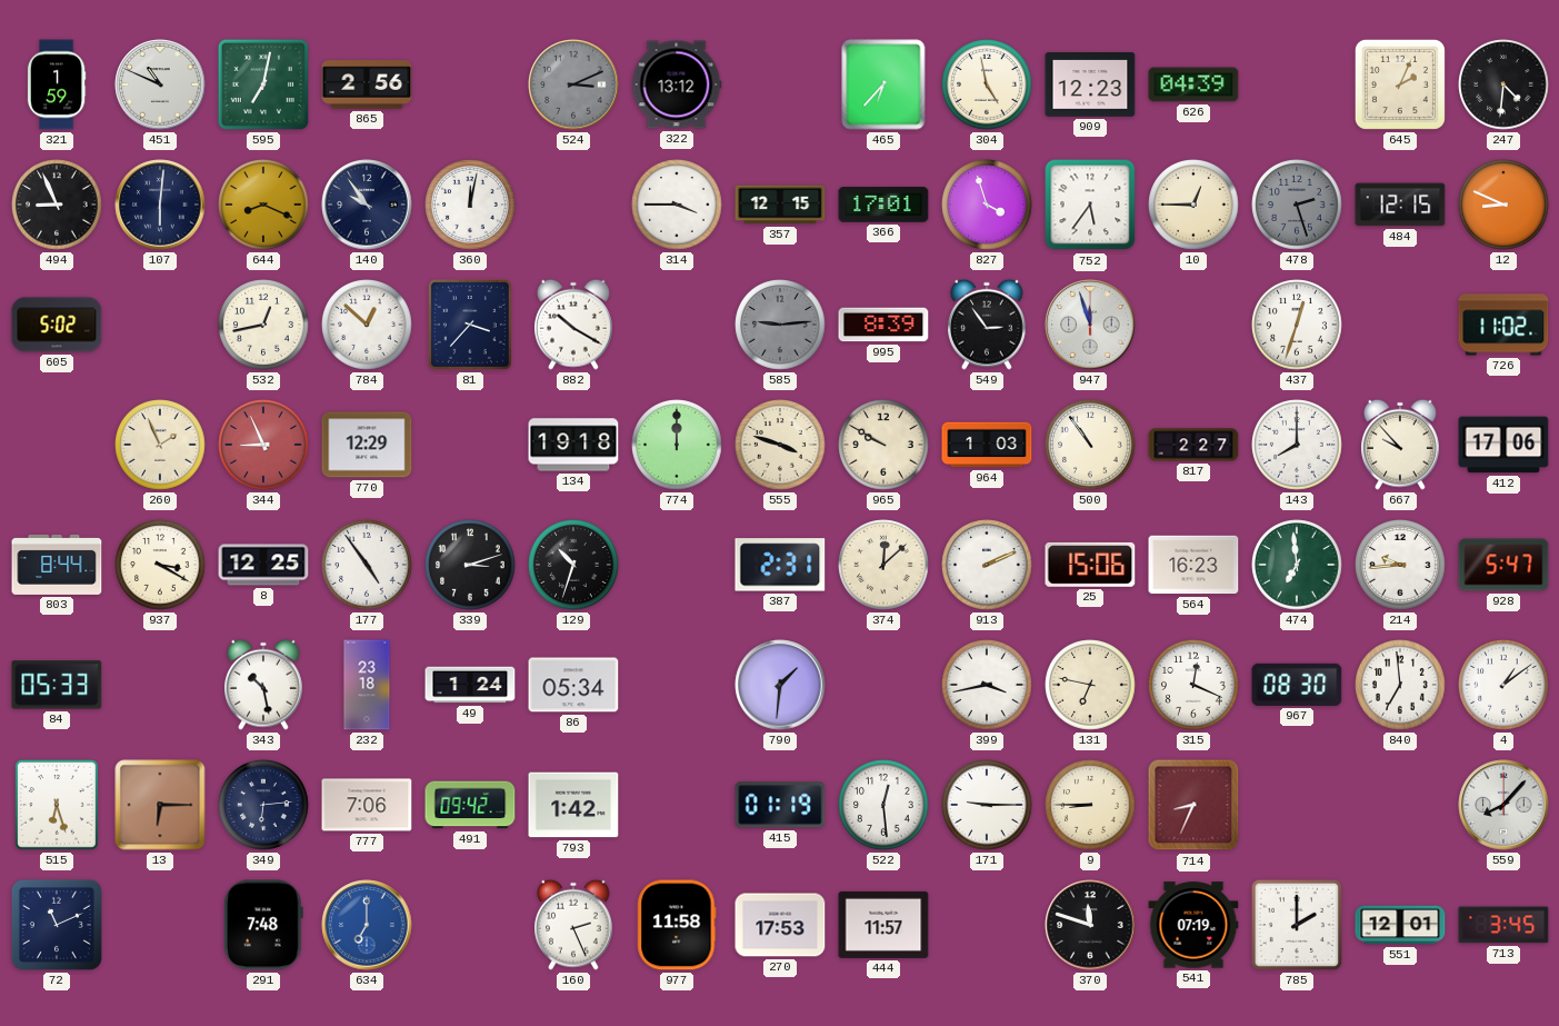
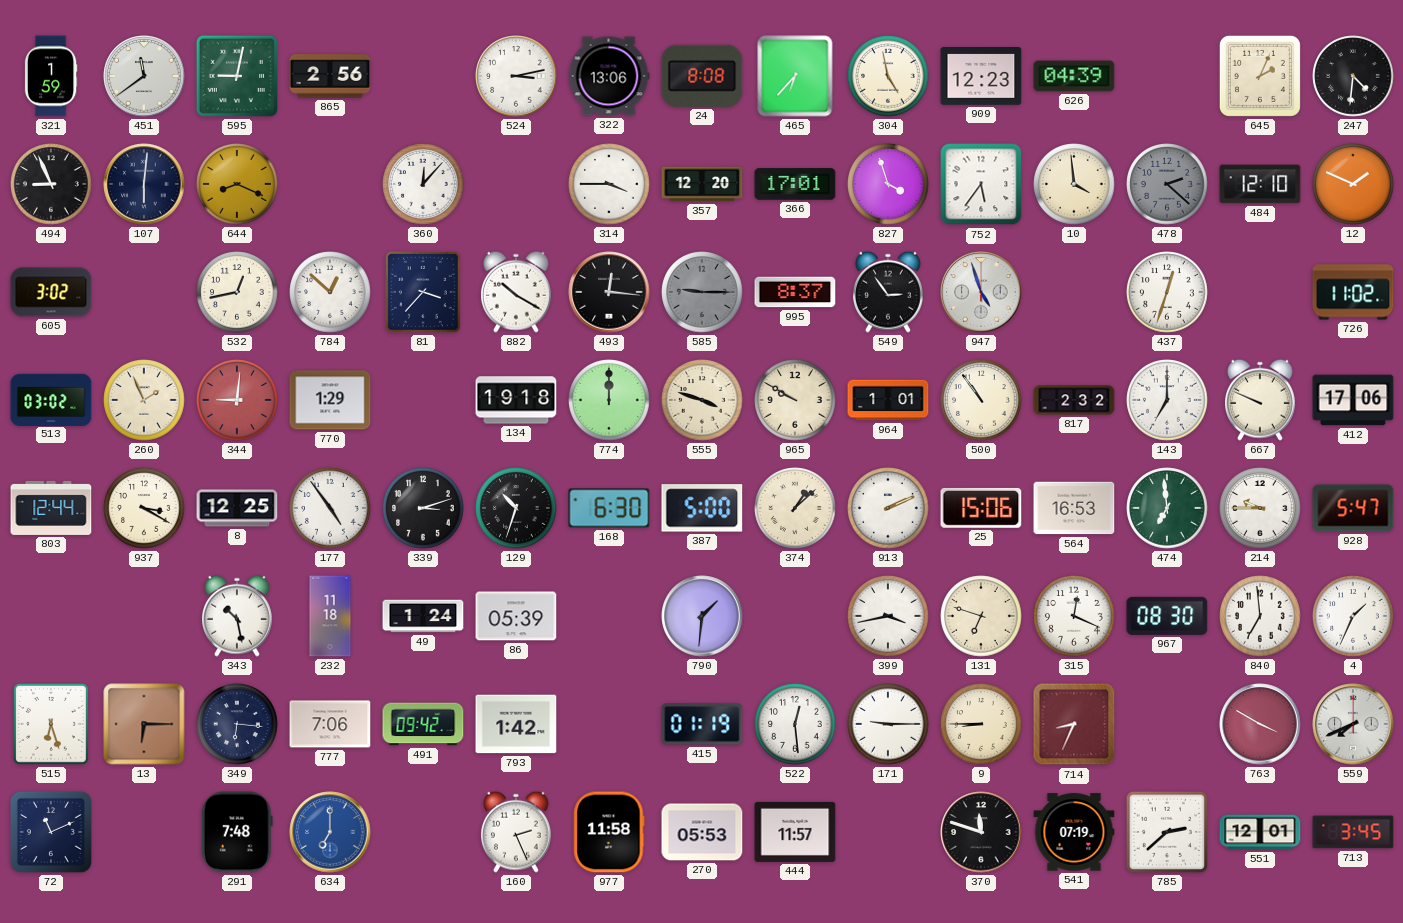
451: 10:49 -> 11:39
595: 7:02 -> 9:02
524: 3:11 -> 3:13
524 dial: grey -> white
322: 13:12 -> 13:06
24: none -> 8:08
140: 9:54 -> none
360: 12:02 -> 12:07
357: 12:15 -> 12:20
10: 12:45 -> 3:59
478: 2:27 -> 2:22
484: 12:15 -> 12:10
12: 8:49 -> 1:49
605: 5:02 -> 3:02
493: none -> 12:16
585: 9:14 -> 9:15
995: 8:39 -> 8:37
947: 11:57 -> 4:57
513: none -> 03:02
344: 8:56 -> 9:01
770: 12:29 -> 1:29
964: 1:03 -> 1:01
817: 2:27 -> 2:32
143: 8:00 -> 7:00
667: 9:53 -> 9:49
803: 8:44 -> 12:44
168: none -> 6:30
387: 2:31 -> 5:00
374: 12:08 -> 1:08
564: 16:23 -> 16:53
214: 9:44 -> 9:45
84: 05:33 -> none
232: 23:18 -> 11:18
86: 05:34 -> 05:39
131: 6:47 -> 6:48
4: 1:09 -> 1:34
349: 6:14 -> 6:16
763: none -> 3:50
559: 8:07 -> 7:41
270: 17:53 -> 05:53
785: 2:00 -> 2:38
